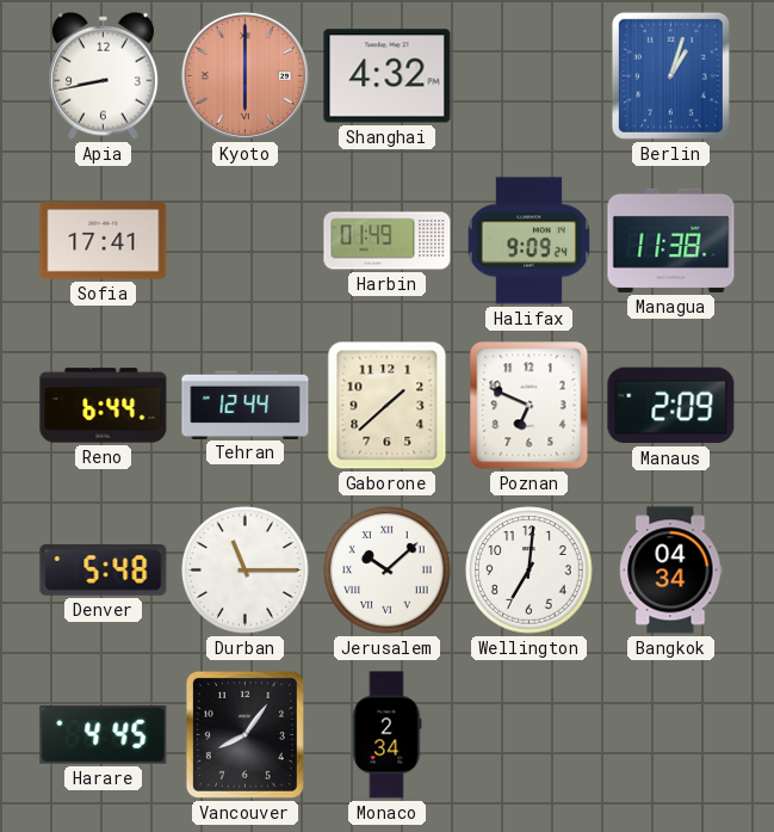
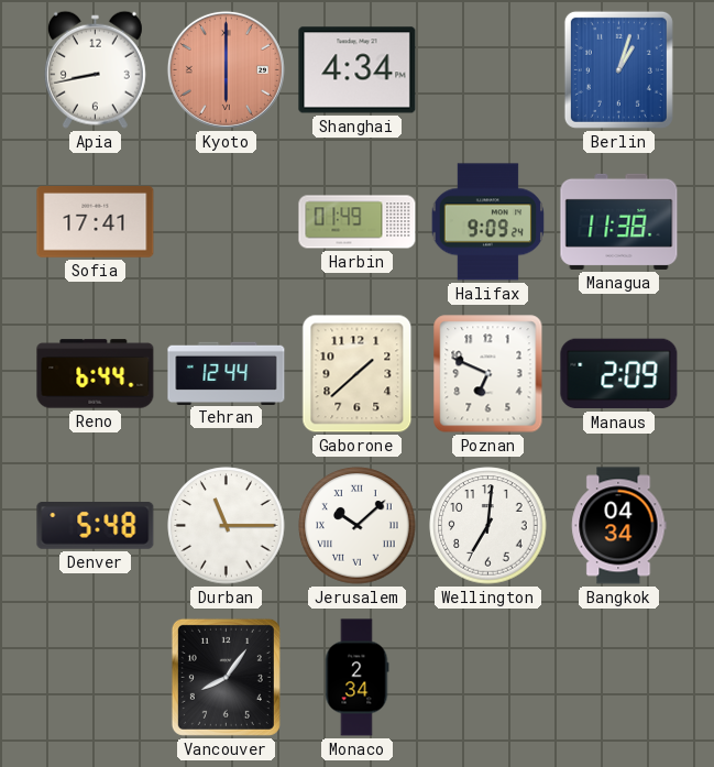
Shanghai: 4:32 -> 4:34
Harare: 4:45 -> none
